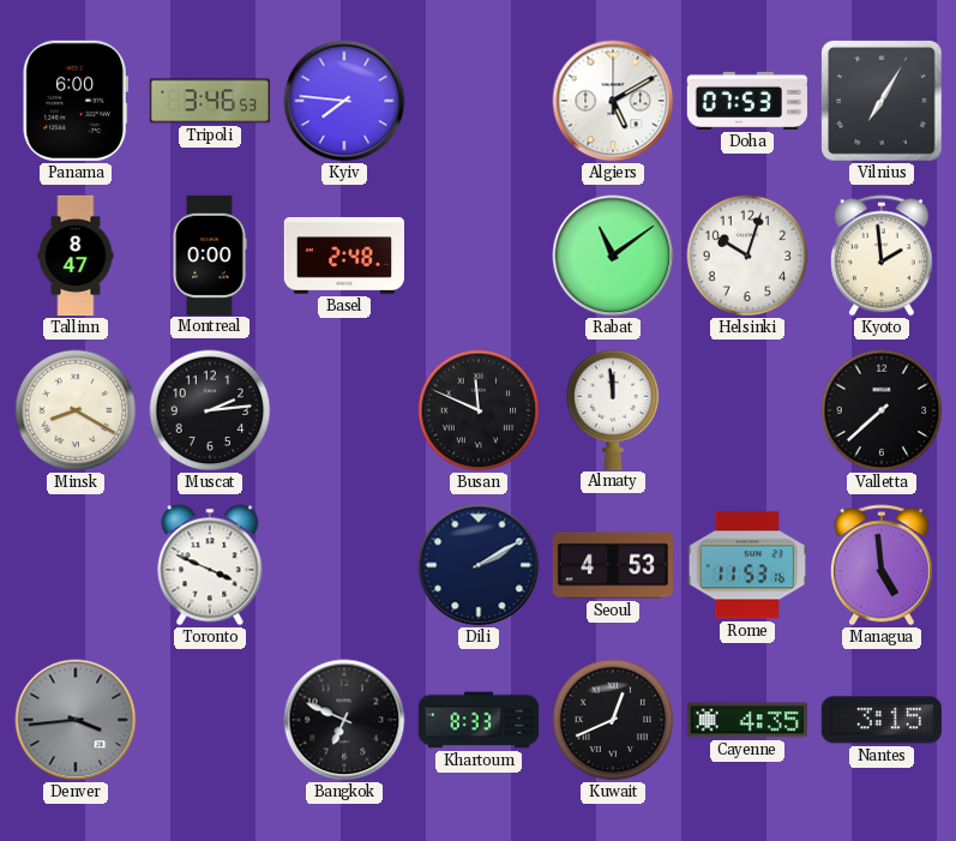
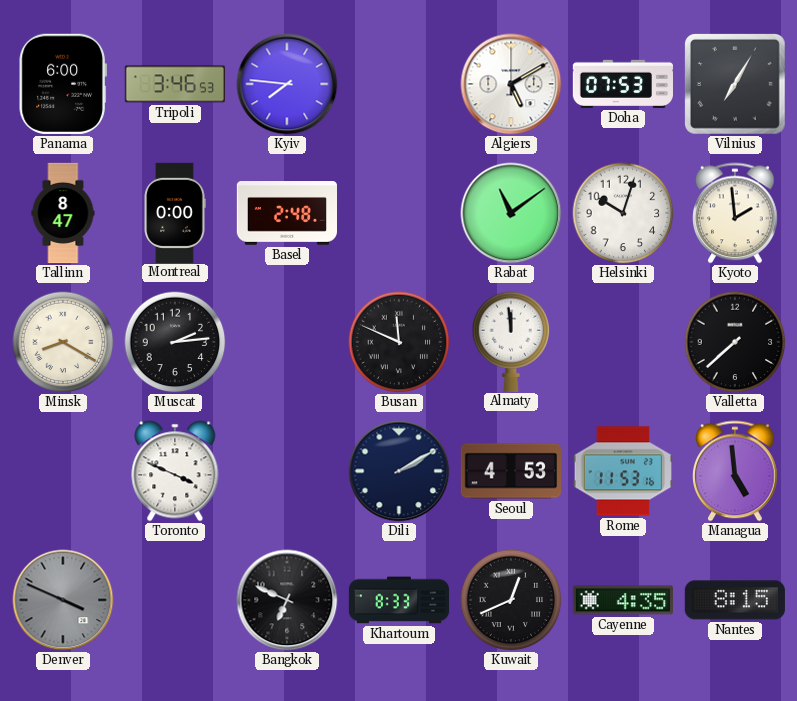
Denver: 3:44 -> 3:49
Nantes: 3:15 -> 8:15
